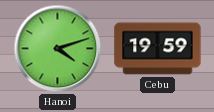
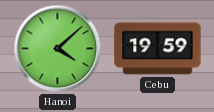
Hanoi: 4:12 -> 4:08
